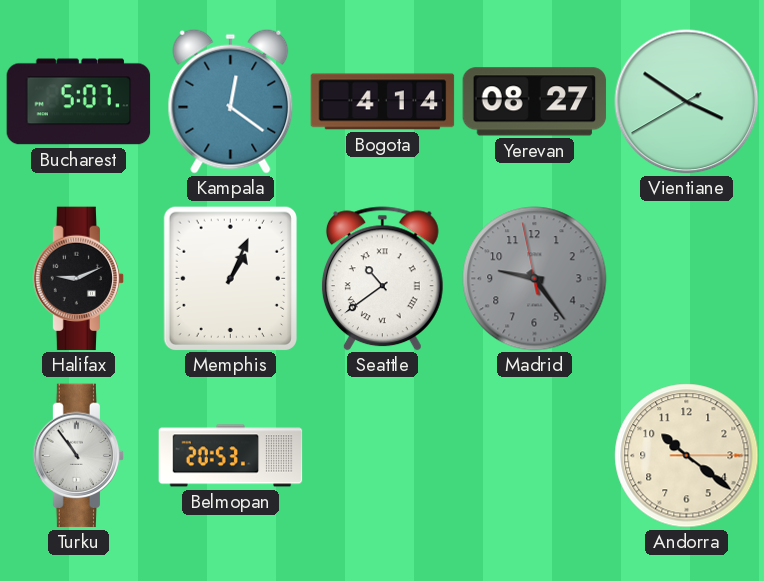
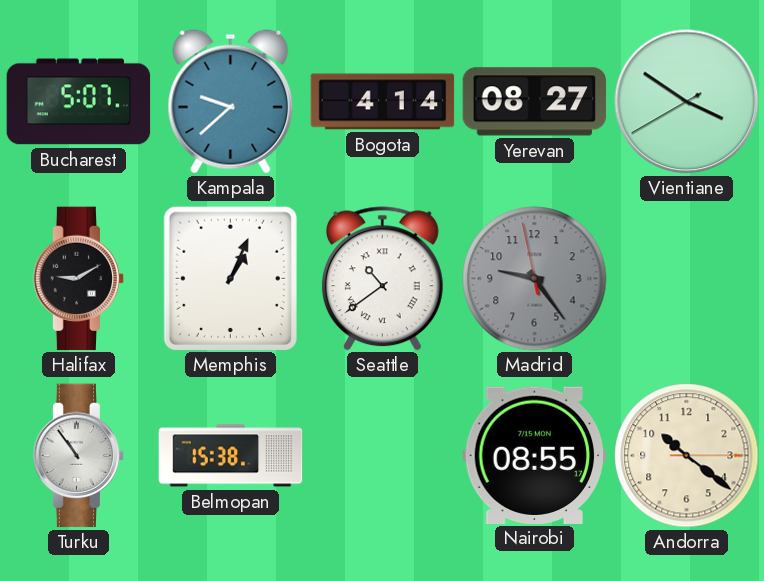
Kampala: 12:21 -> 9:38
Halifax: 9:11 -> 9:10
Belmopan: 20:53 -> 15:38
Nairobi: none -> 08:55
